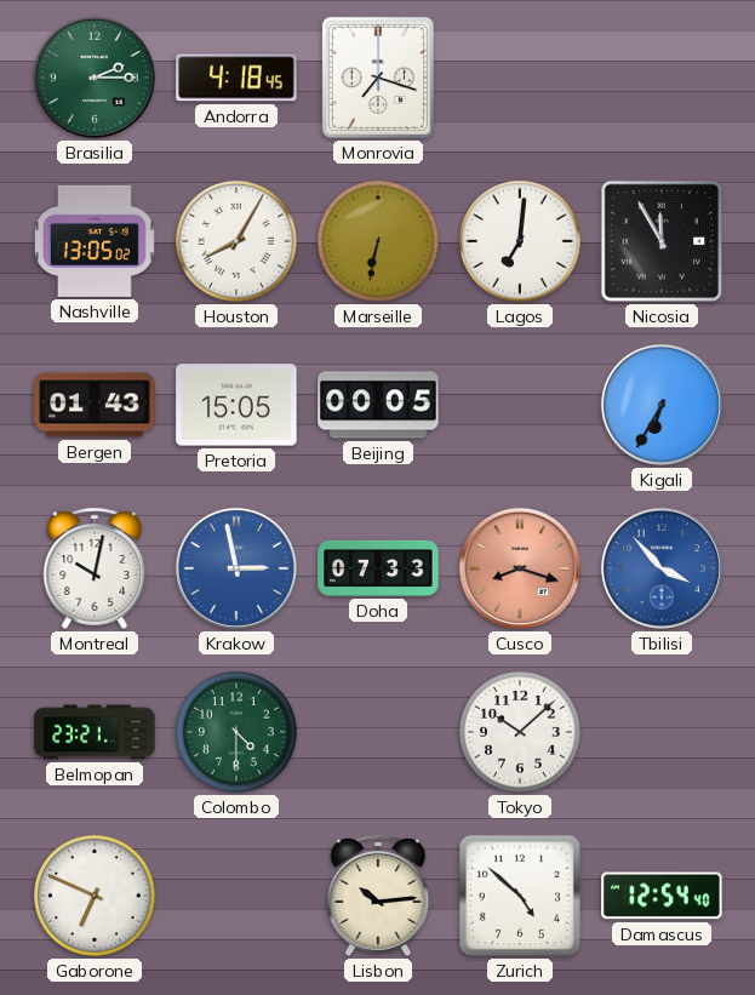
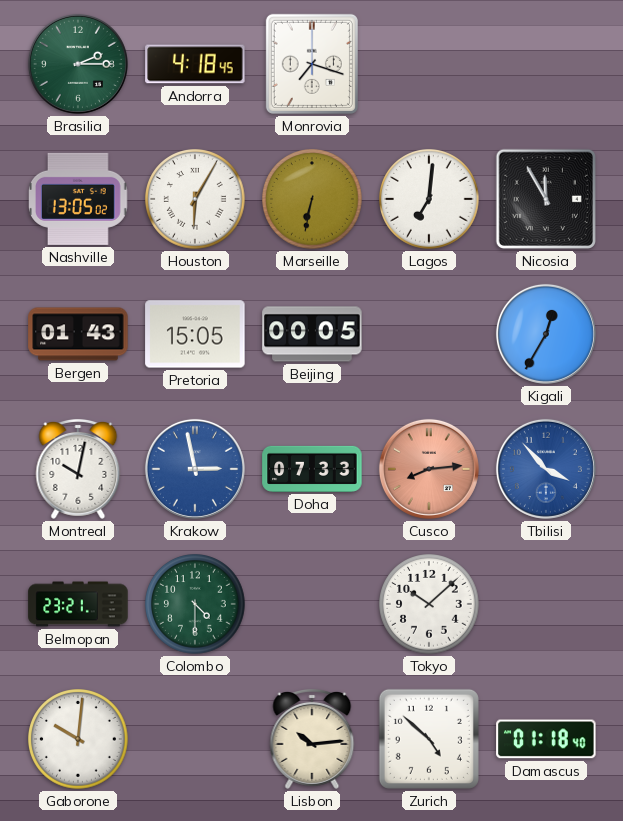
Houston: 8:05 -> 6:05
Kigali: 6:35 -> 12:35
Cusco: 8:18 -> 8:14
Gaborone: 6:49 -> 10:01
Damascus: 12:54 -> 01:18
